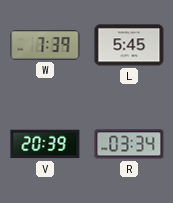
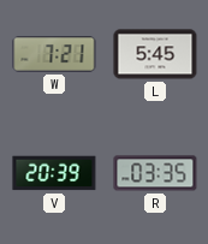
W: 7:39 -> 7:21
R: 03:34 -> 03:35
